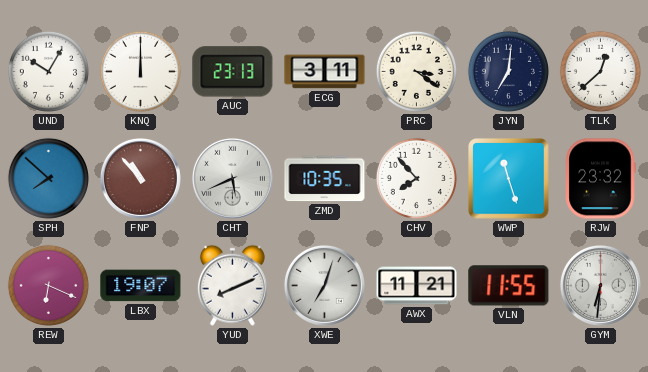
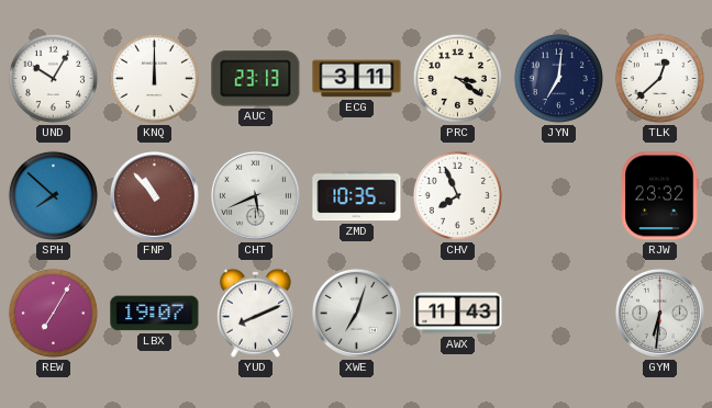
CHV: 7:53 -> 7:56
WWP: 11:27 -> none
REW: 6:19 -> 7:05
AWX: 11:21 -> 11:43
VLN: 11:55 -> none
